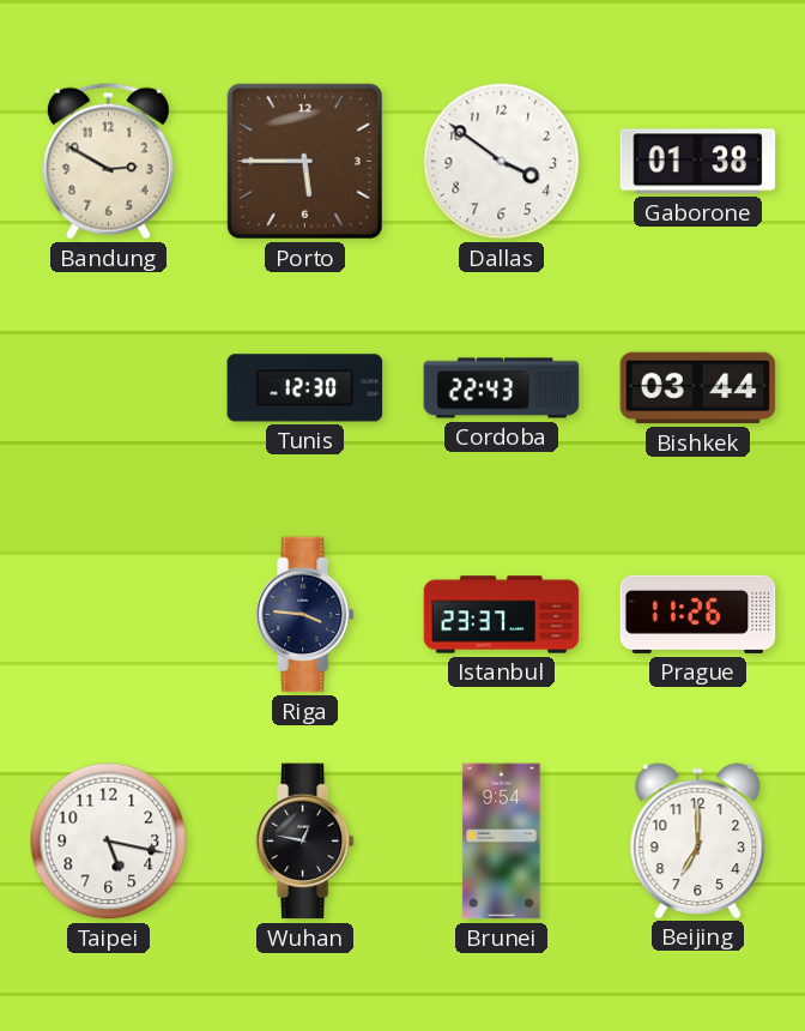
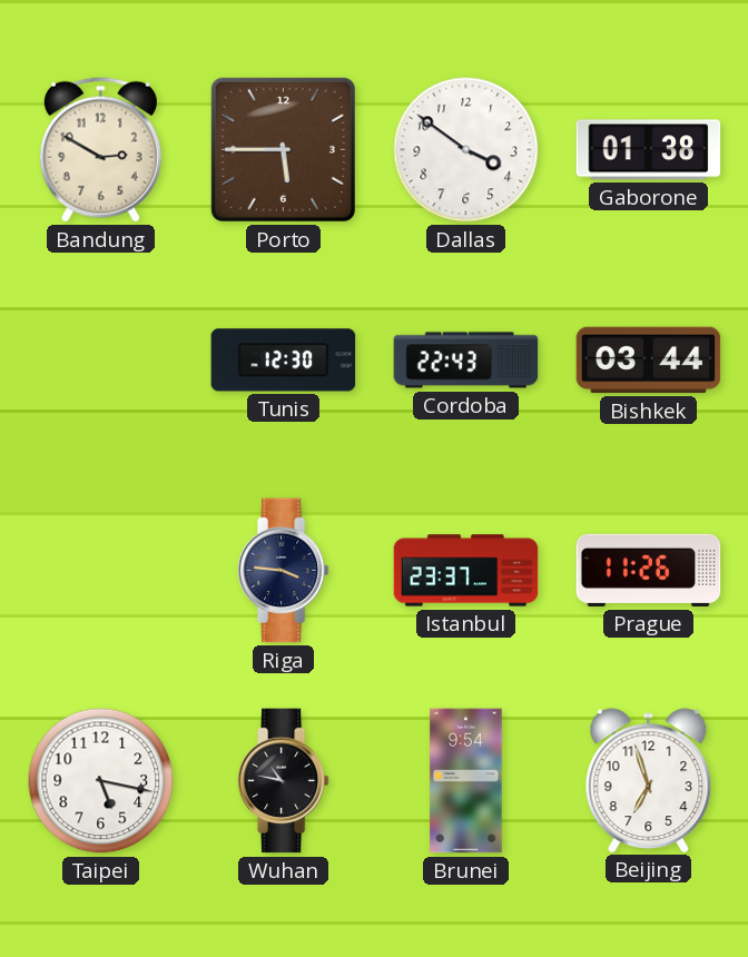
Wuhan: 12:47 -> 10:47
Beijing: 7:00 -> 6:57
